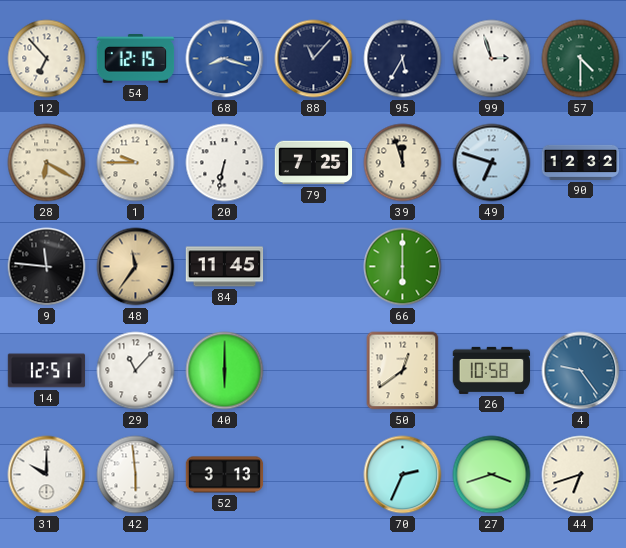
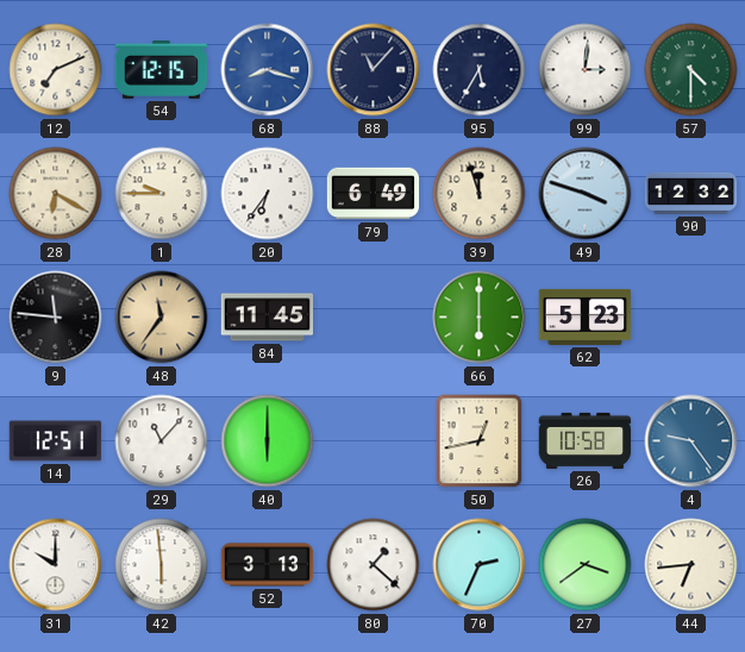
12: 6:53 -> 7:11
99: 2:57 -> 3:01
20: 6:32 -> 6:36
79: 7:25 -> 6:49
49: 6:48 -> 3:48
62: none -> 5:23
50: 12:39 -> 12:43
80: none -> 1:22
27: 3:42 -> 3:39
44: 6:42 -> 6:44
